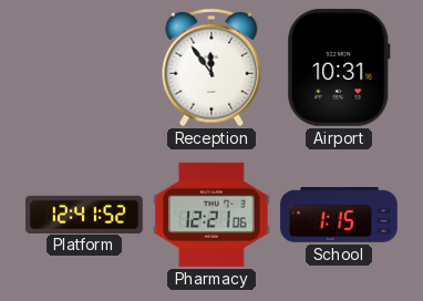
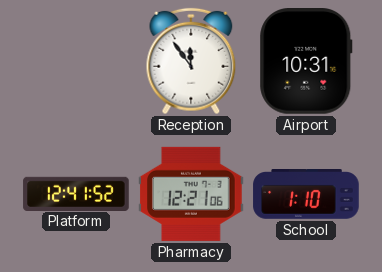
School: 1:15 -> 1:10
